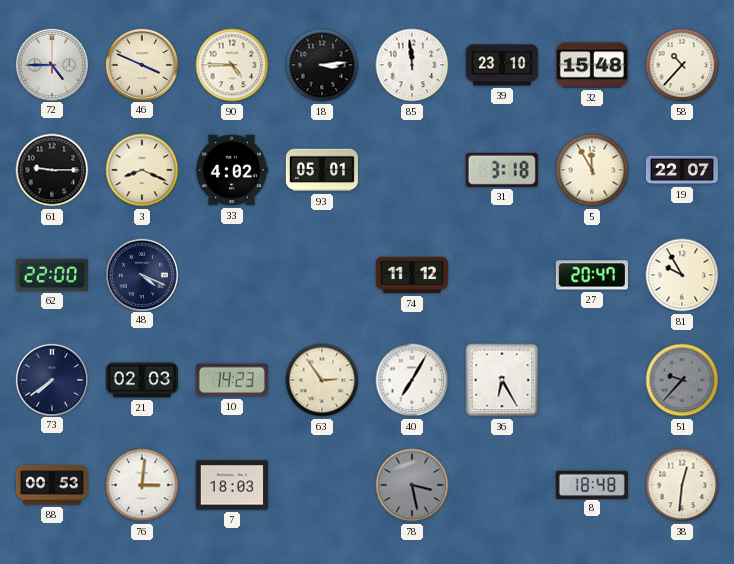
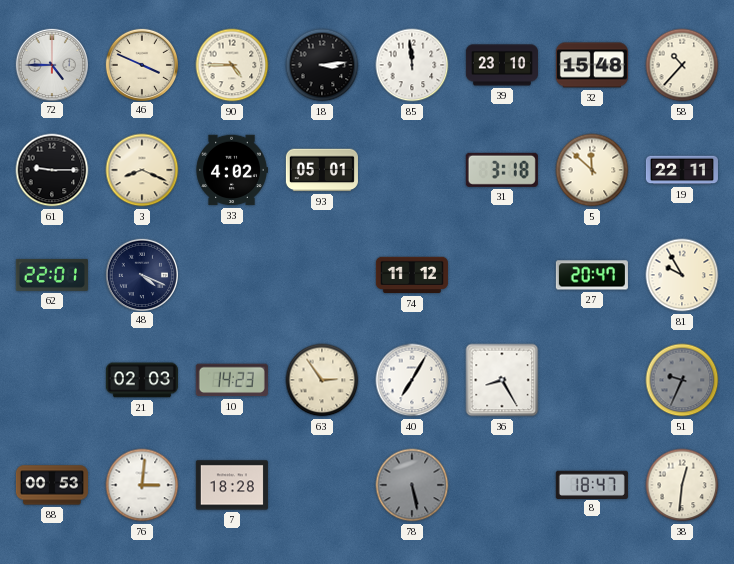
5: 11:55 -> 11:52
19: 22:07 -> 22:11
62: 22:00 -> 22:01
73: 7:39 -> none
36: 6:25 -> 8:25
51: 9:37 -> 9:34
7: 18:03 -> 18:28
78: 3:28 -> 5:28
8: 18:48 -> 18:47
